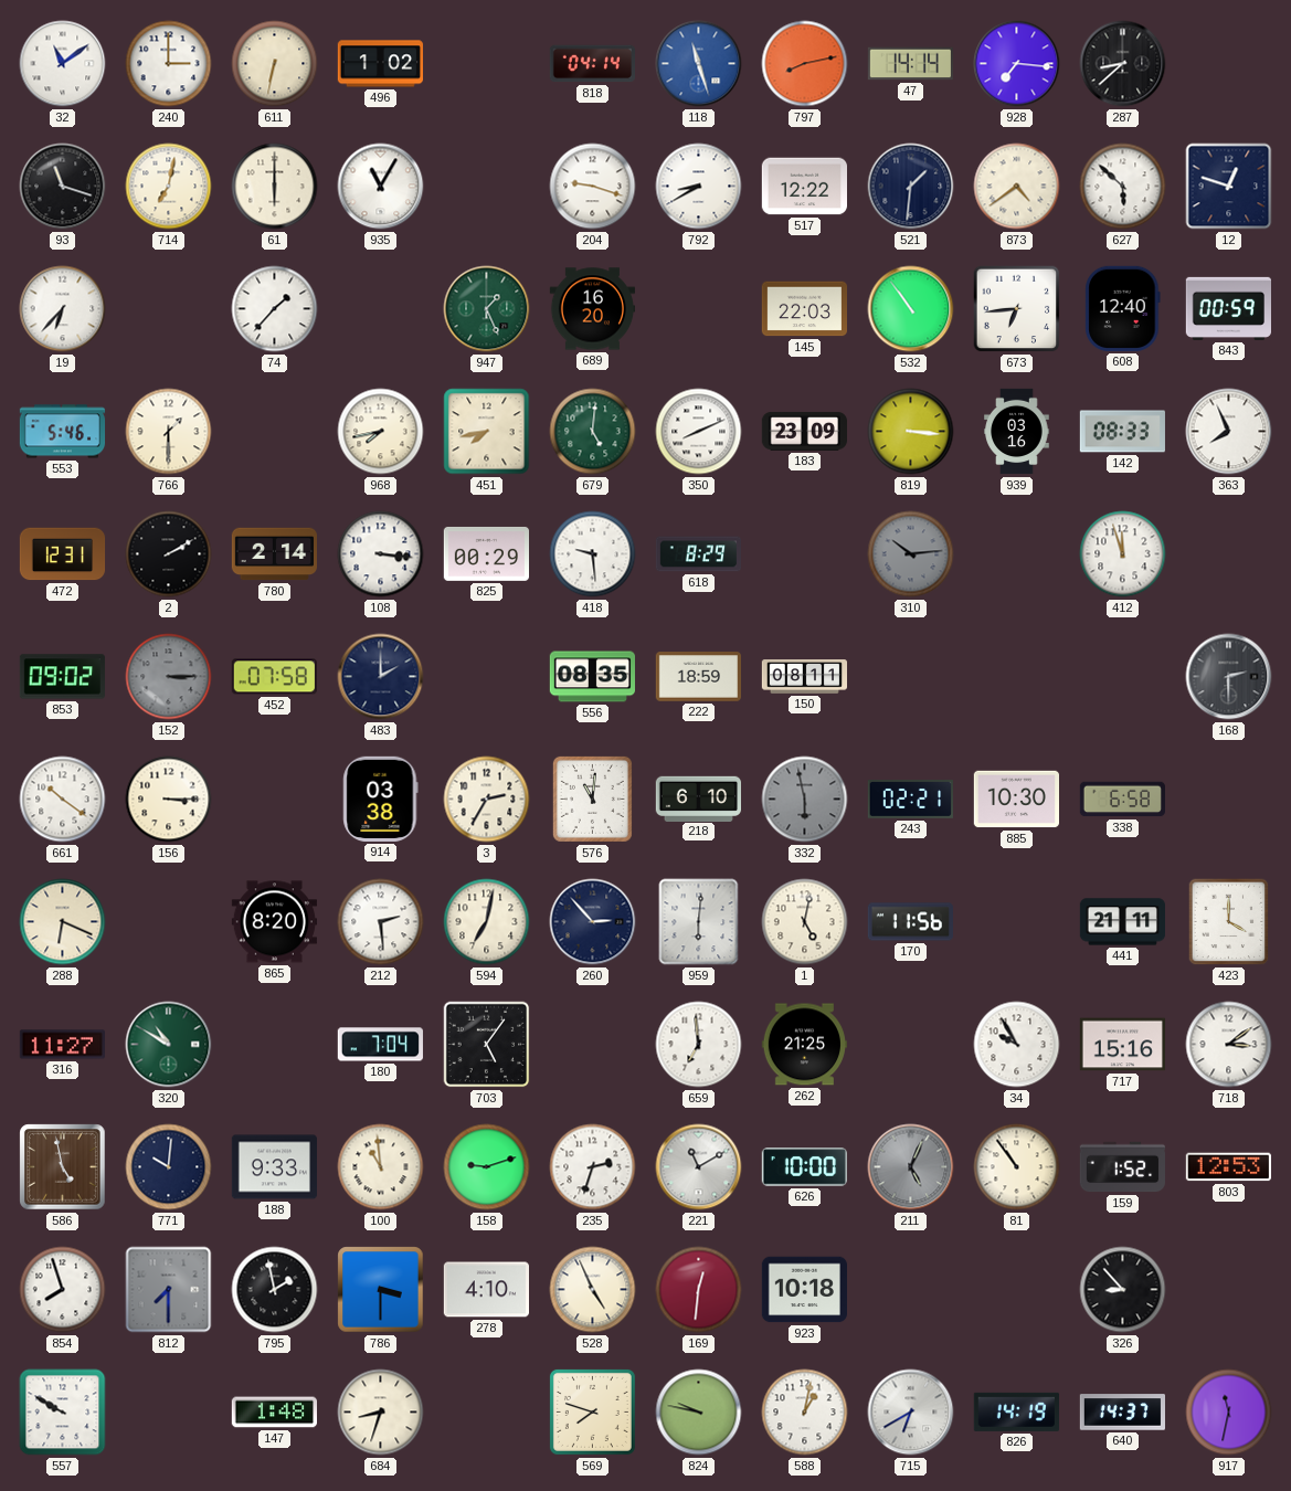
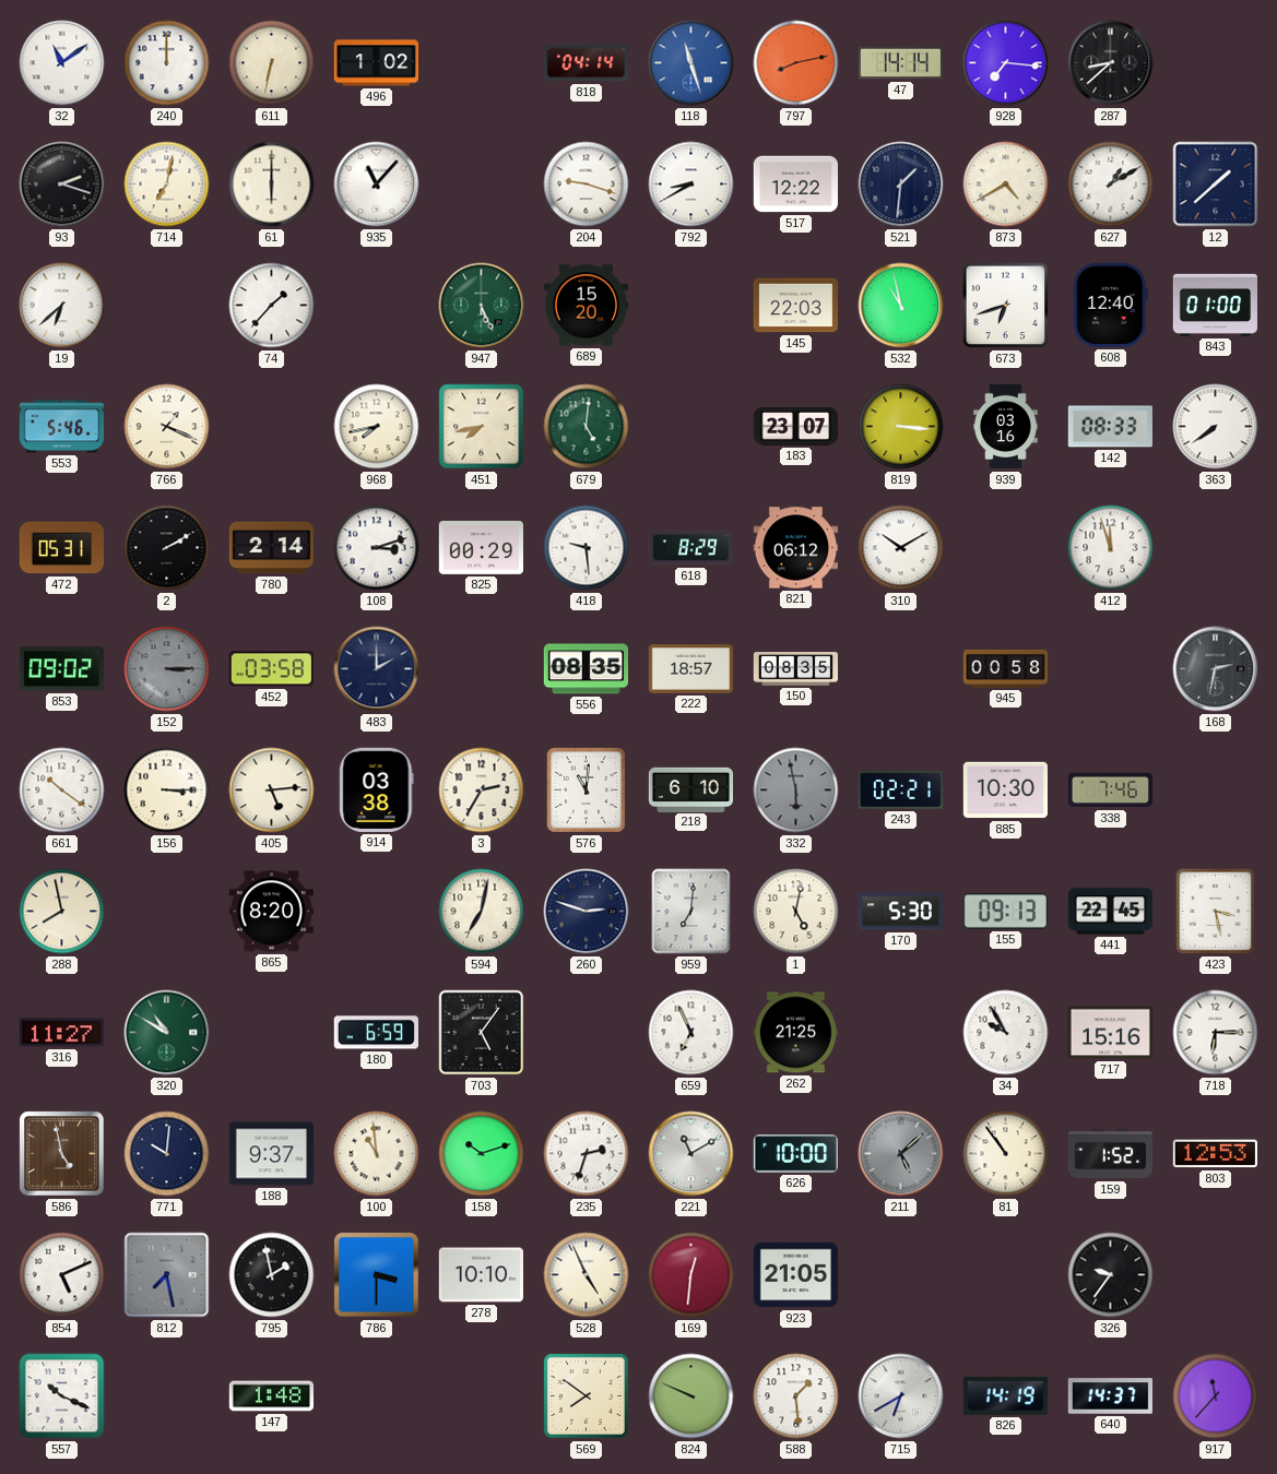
240: 3:00 -> 12:00
93: 11:18 -> 2:18
935: 11:05 -> 11:07
873: 4:39 -> 4:40
627: 5:52 -> 1:10
12: 12:48 -> 1:38
19: 6:37 -> 6:38
947: 1:26 -> 5:26
689: 16:20 -> 15:20
532: 10:54 -> 10:58
673: 6:44 -> 6:42
843: 00:59 -> 01:00
766: 1:30 -> 1:19
350: 8:11 -> none
183: 23:09 -> 23:07
363: 7:56 -> 7:39
472: 12:31 -> 05:31
108: 3:16 -> 3:12
821: none -> 06:12
310: 10:14 -> 10:10
310 dial: grey -> white
452: 07:58 -> 03:58
222: 18:59 -> 18:57
150: 08:11 -> 08:35
945: none -> 00:58
168: 2:30 -> 2:32
405: none -> 5:14
338: 6:58 -> 7:46
288: 6:19 -> 7:58
212: 2:29 -> none
260: 2:53 -> 2:48
959: 6:01 -> 7:01
170: 11:56 -> 5:30
155: none -> 09:13
441: 21:11 -> 22:45
423: 4:00 -> 3:28
180: 7:04 -> 6:59
659: 6:59 -> 6:56
718: 3:09 -> 6:15
188: 9:33 -> 9:37
158: 9:12 -> 10:12
211: 5:04 -> 5:08
854: 7:57 -> 5:11
812: 7:30 -> 7:28
278: 4:10 -> 10:10
923: 10:18 -> 21:05
326: 8:53 -> 9:36
557: 9:50 -> 10:19
684: 8:33 -> none
569: 7:48 -> 7:51
824: 9:47 -> 9:49
588: 1:02 -> 1:29
917: 11:32 -> 11:37
